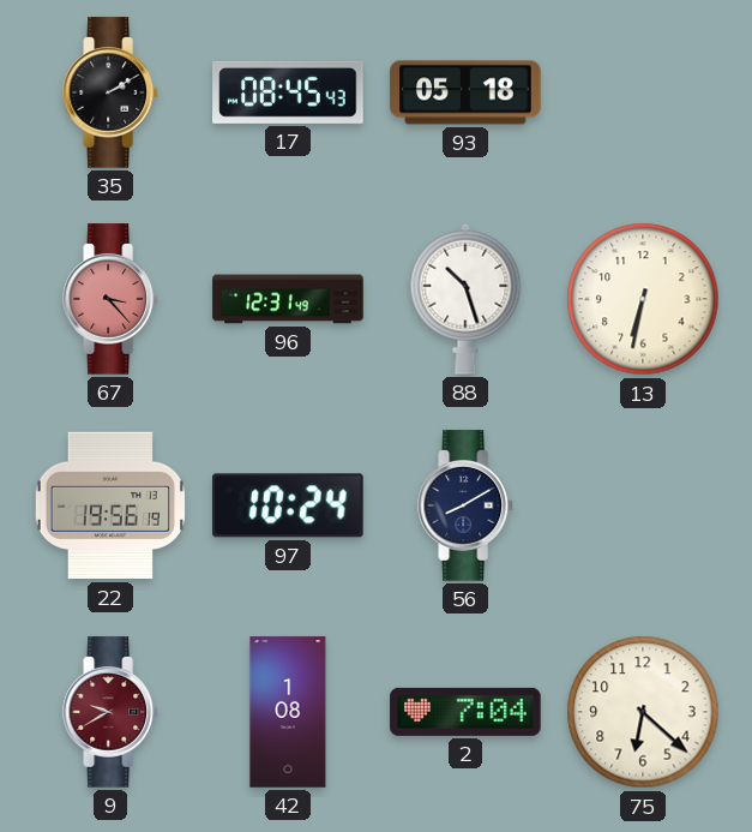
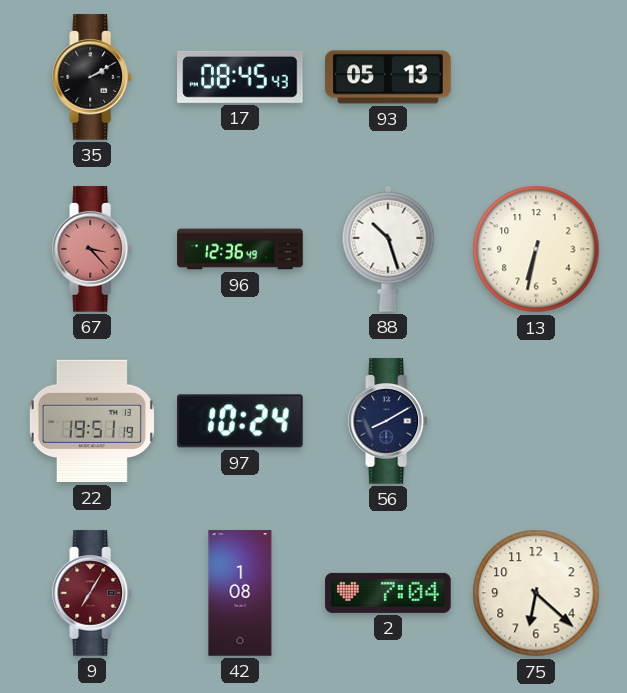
93: 05:18 -> 05:13
96: 12:31 -> 12:36
22: 19:56 -> 19:51
9: 9:40 -> 7:05
